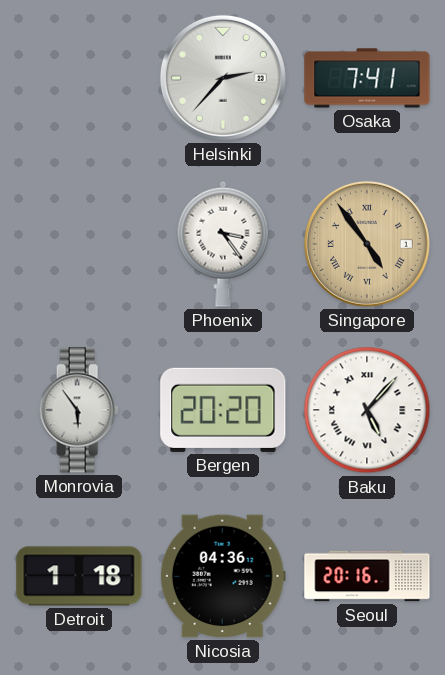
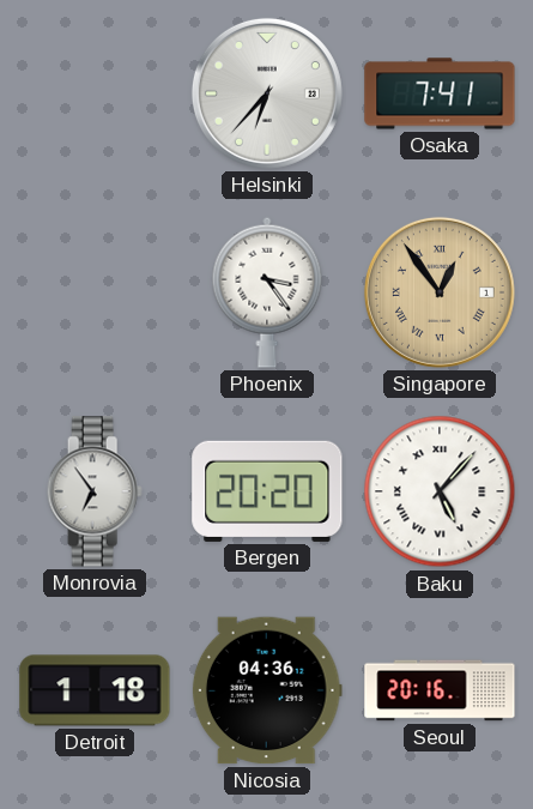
Helsinki: 2:37 -> 6:37
Singapore: 4:54 -> 12:54
Monrovia: 5:54 -> 6:54
